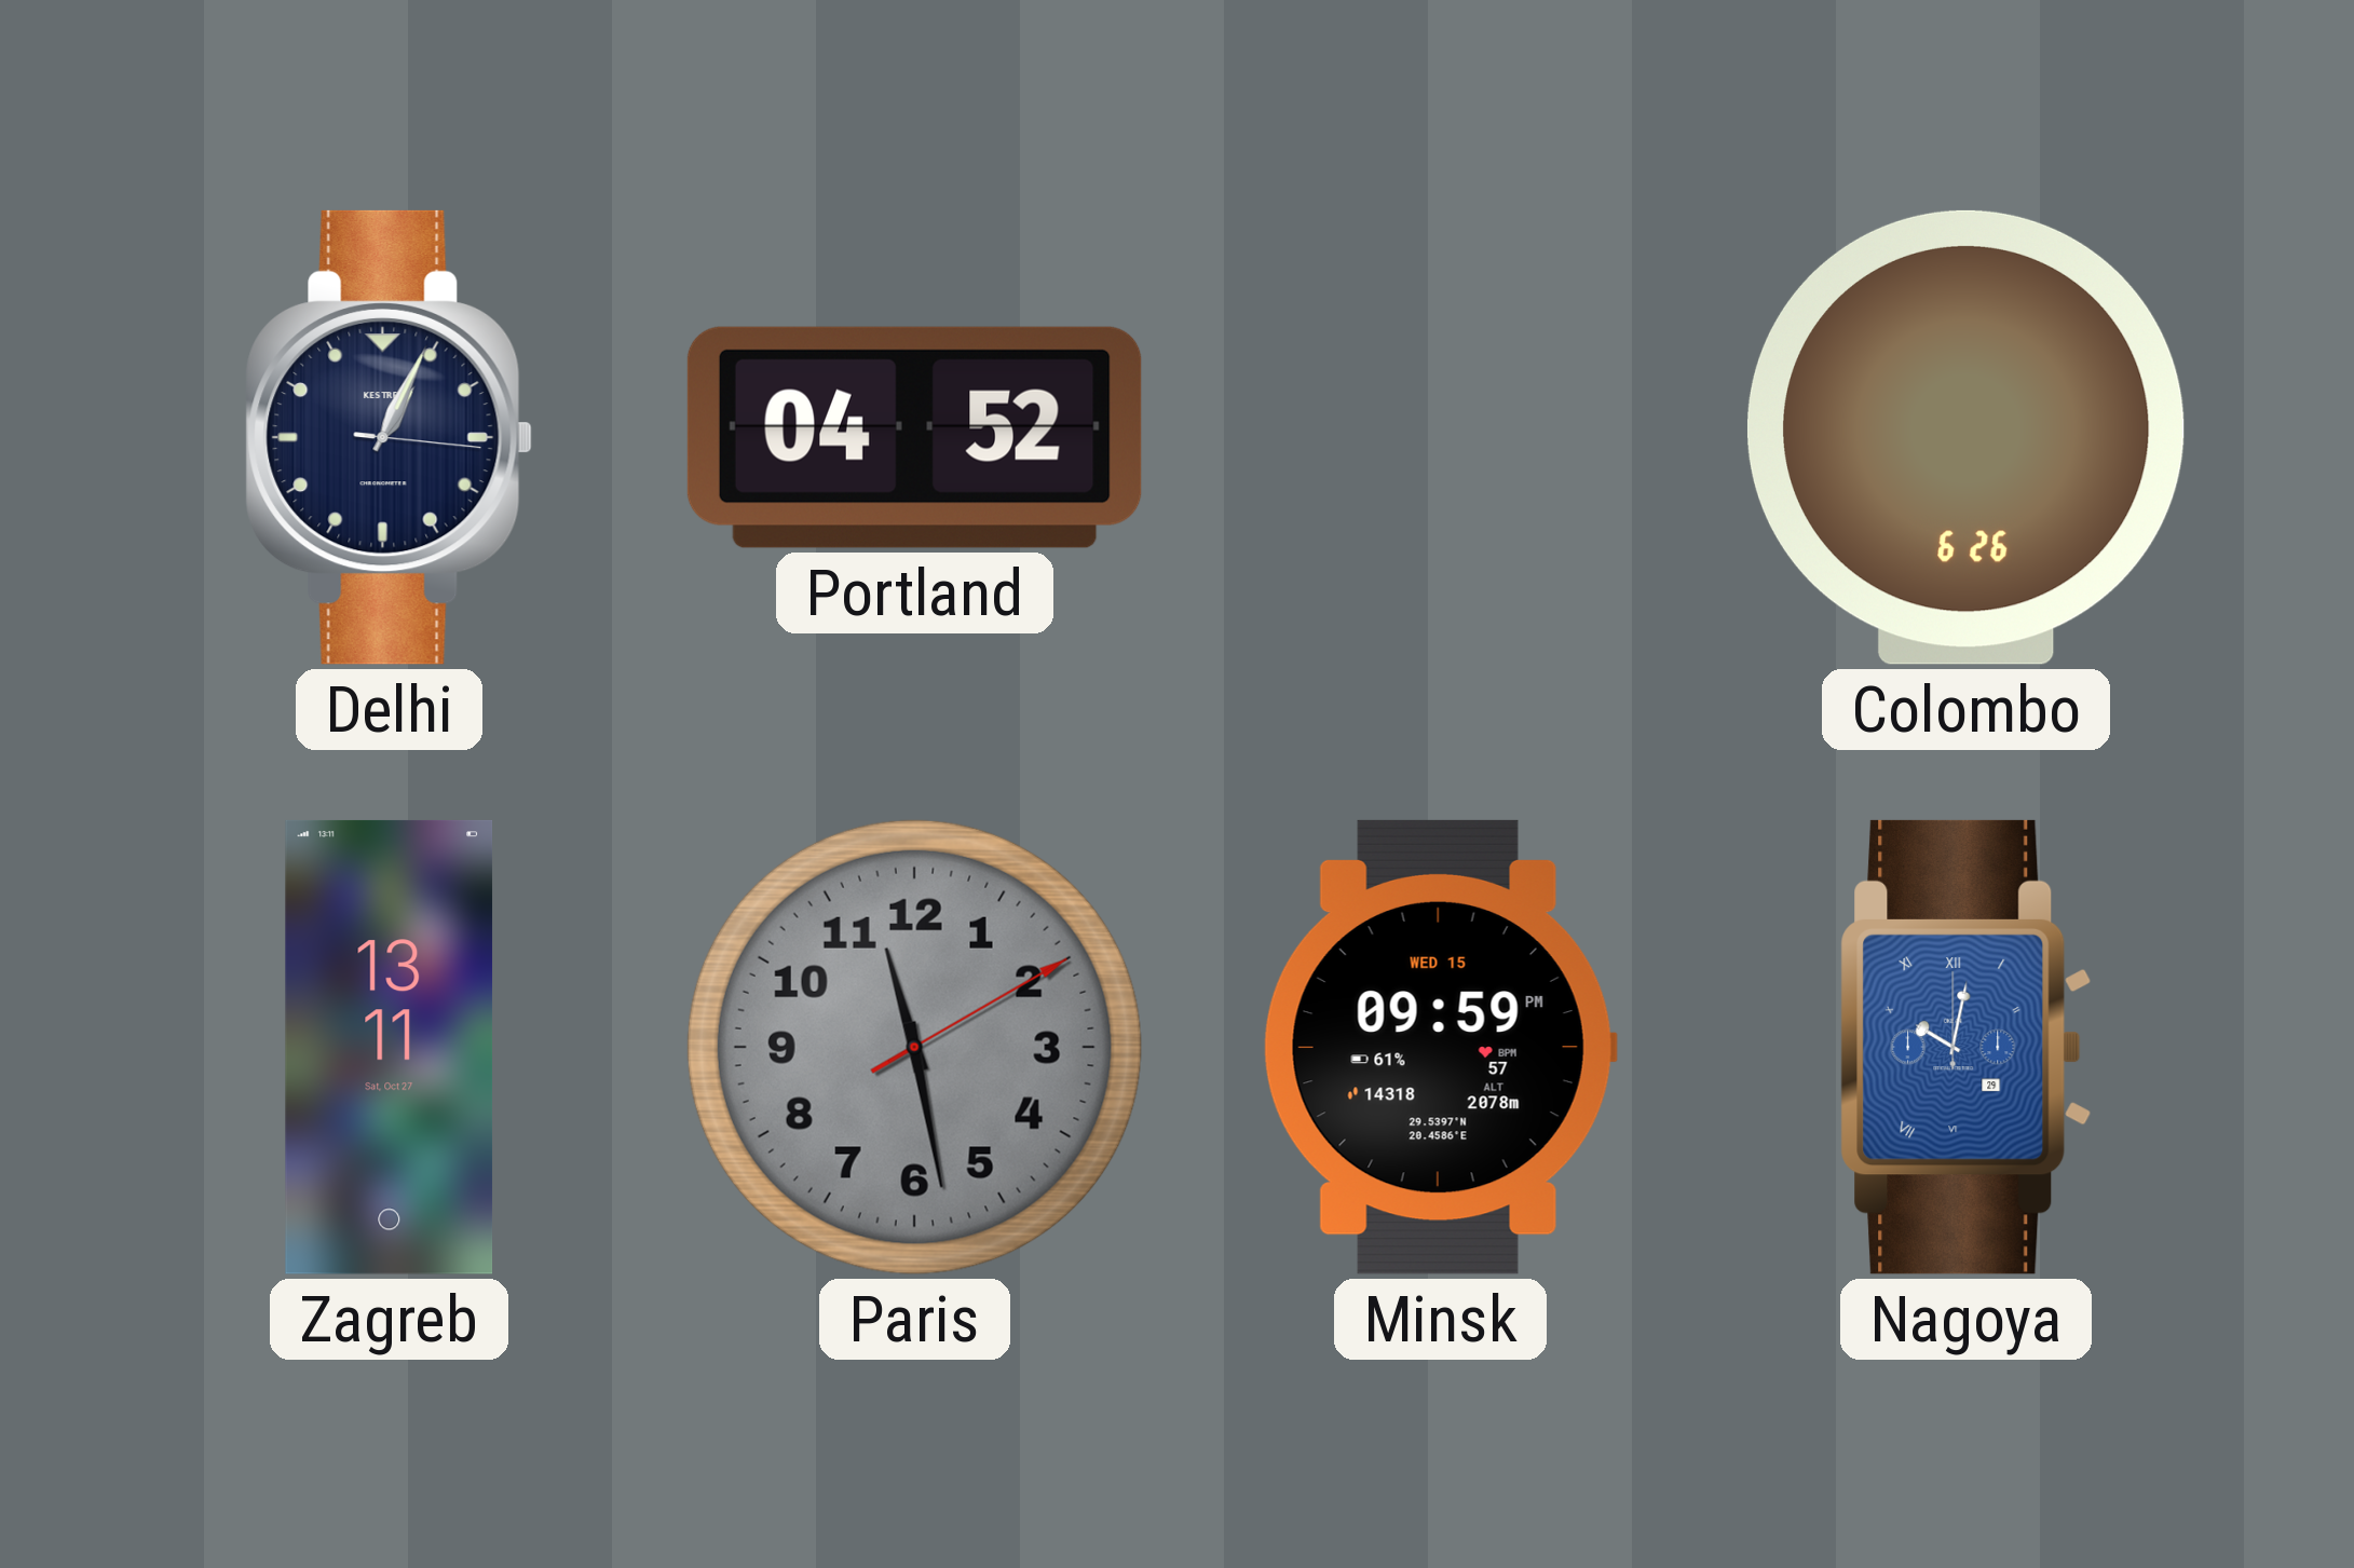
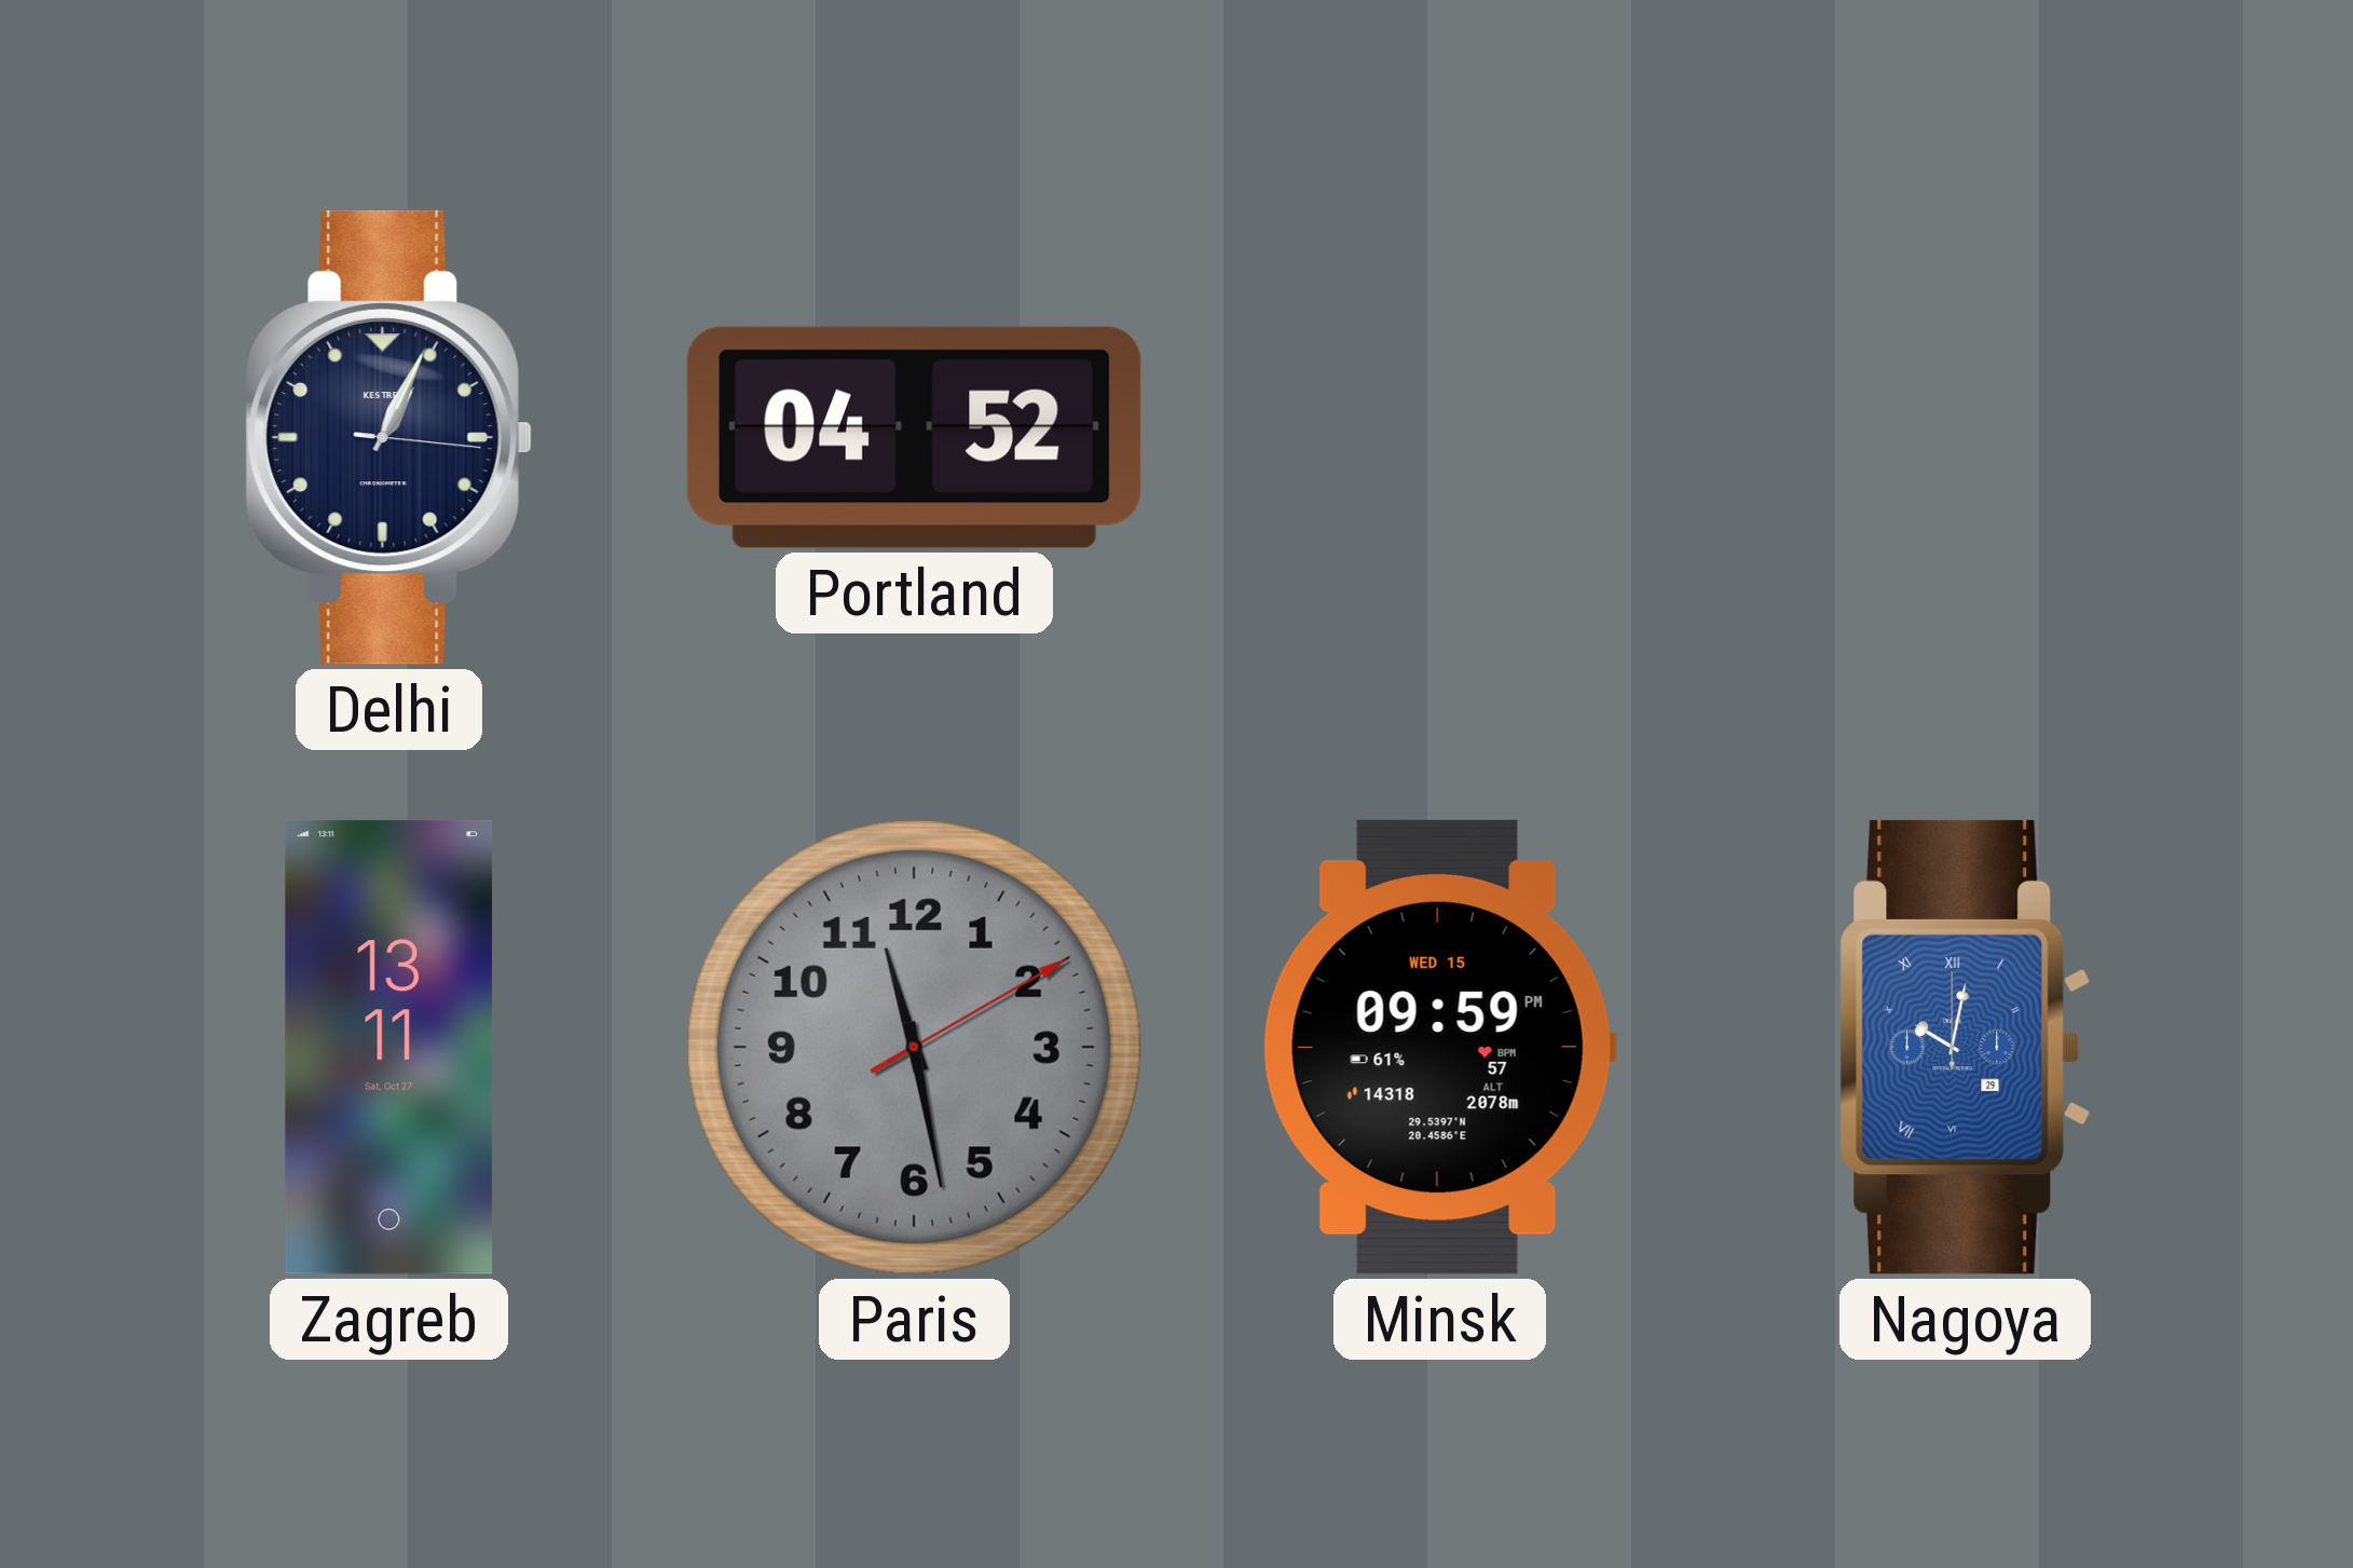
Colombo: 6:26 -> none
